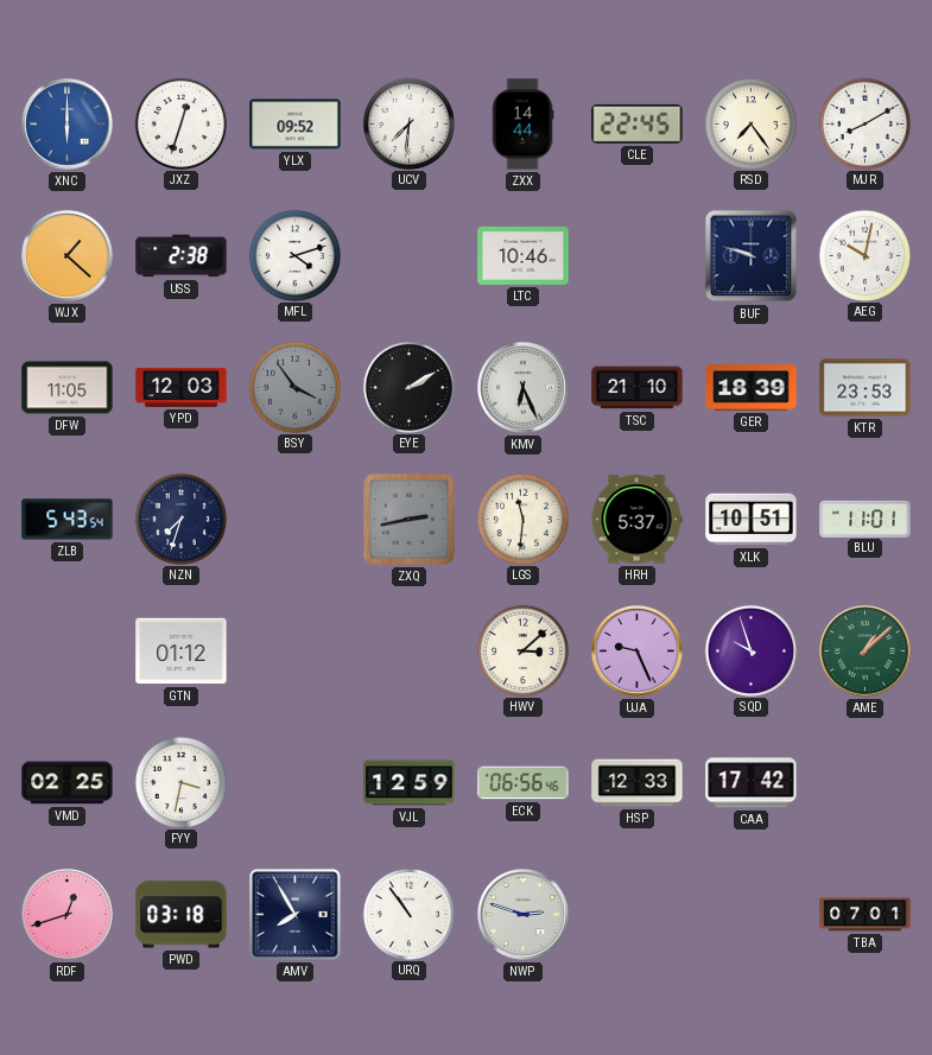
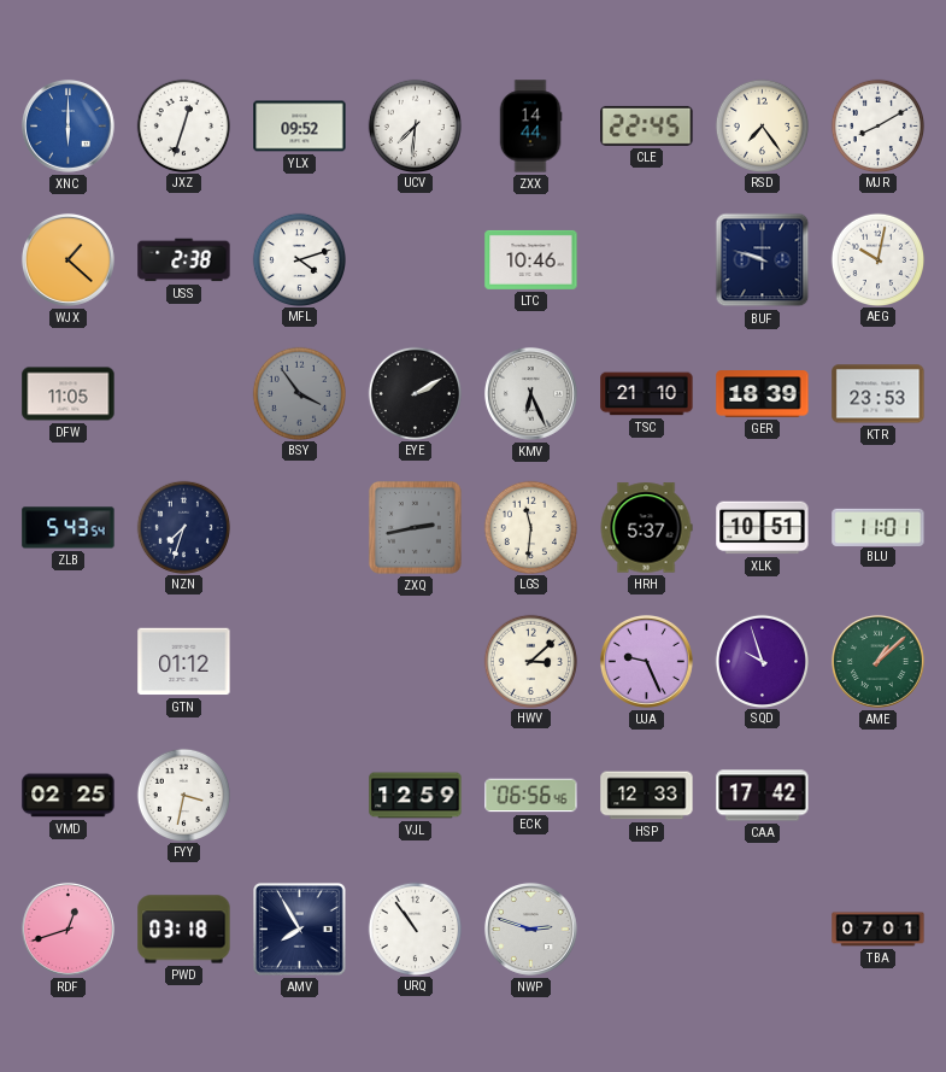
YPD: 12:03 -> none
